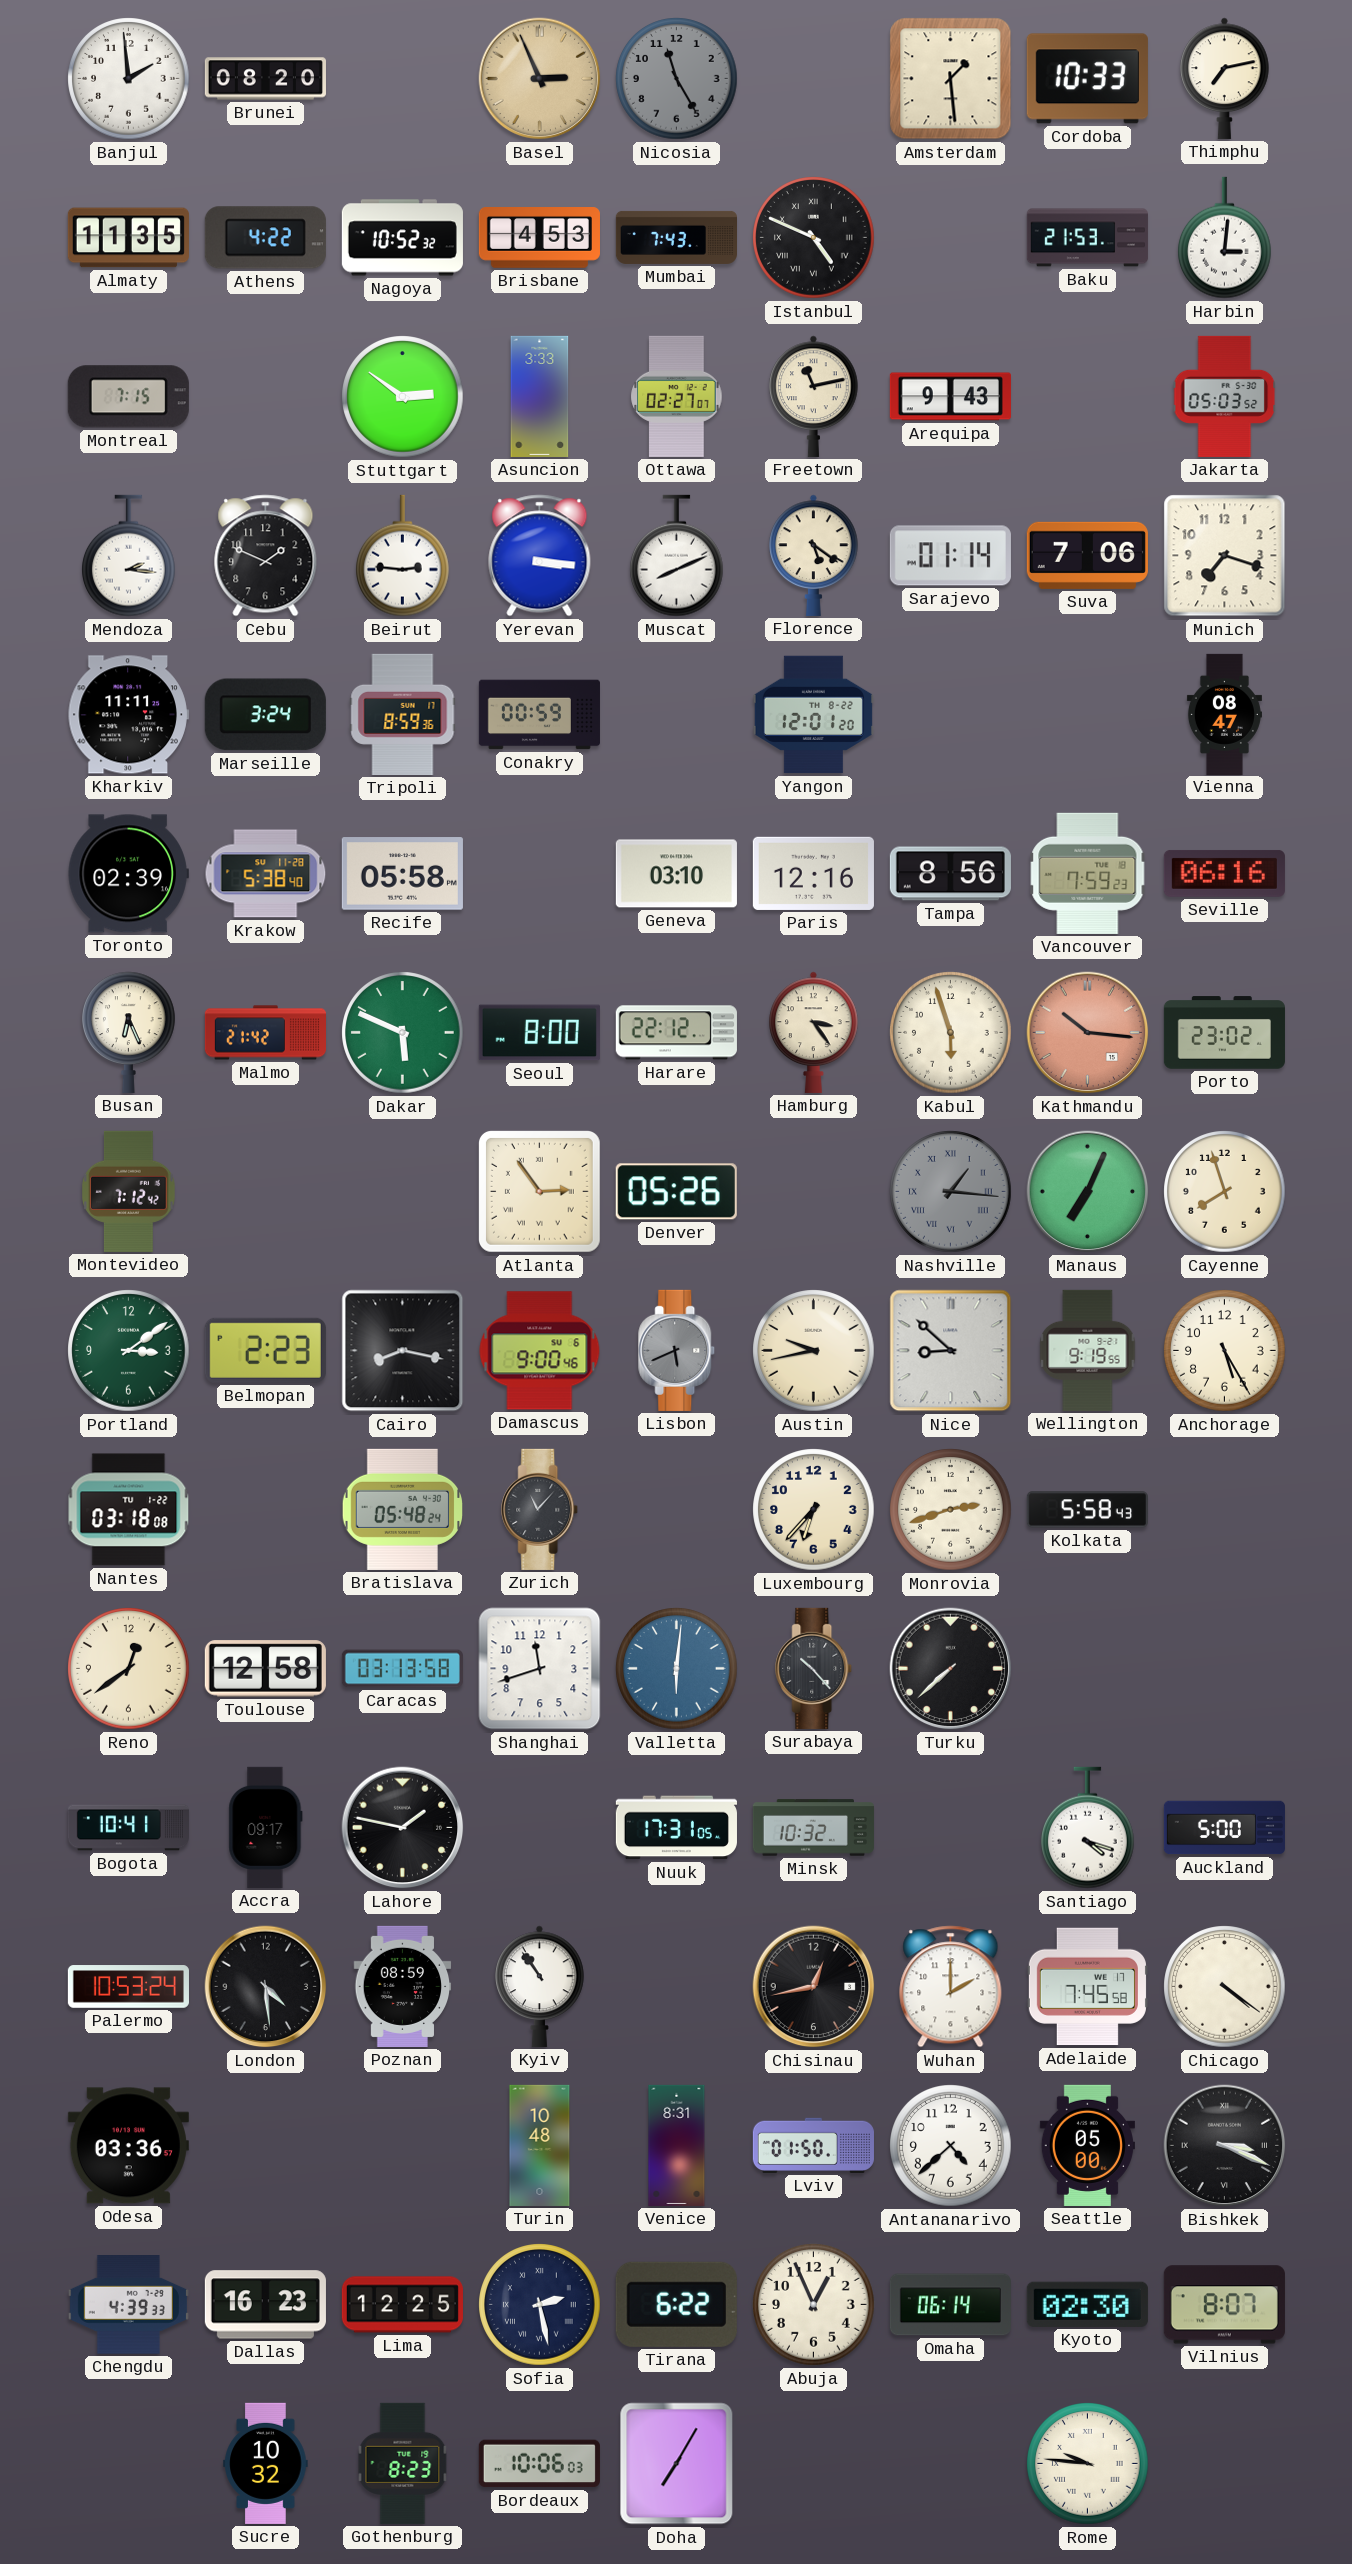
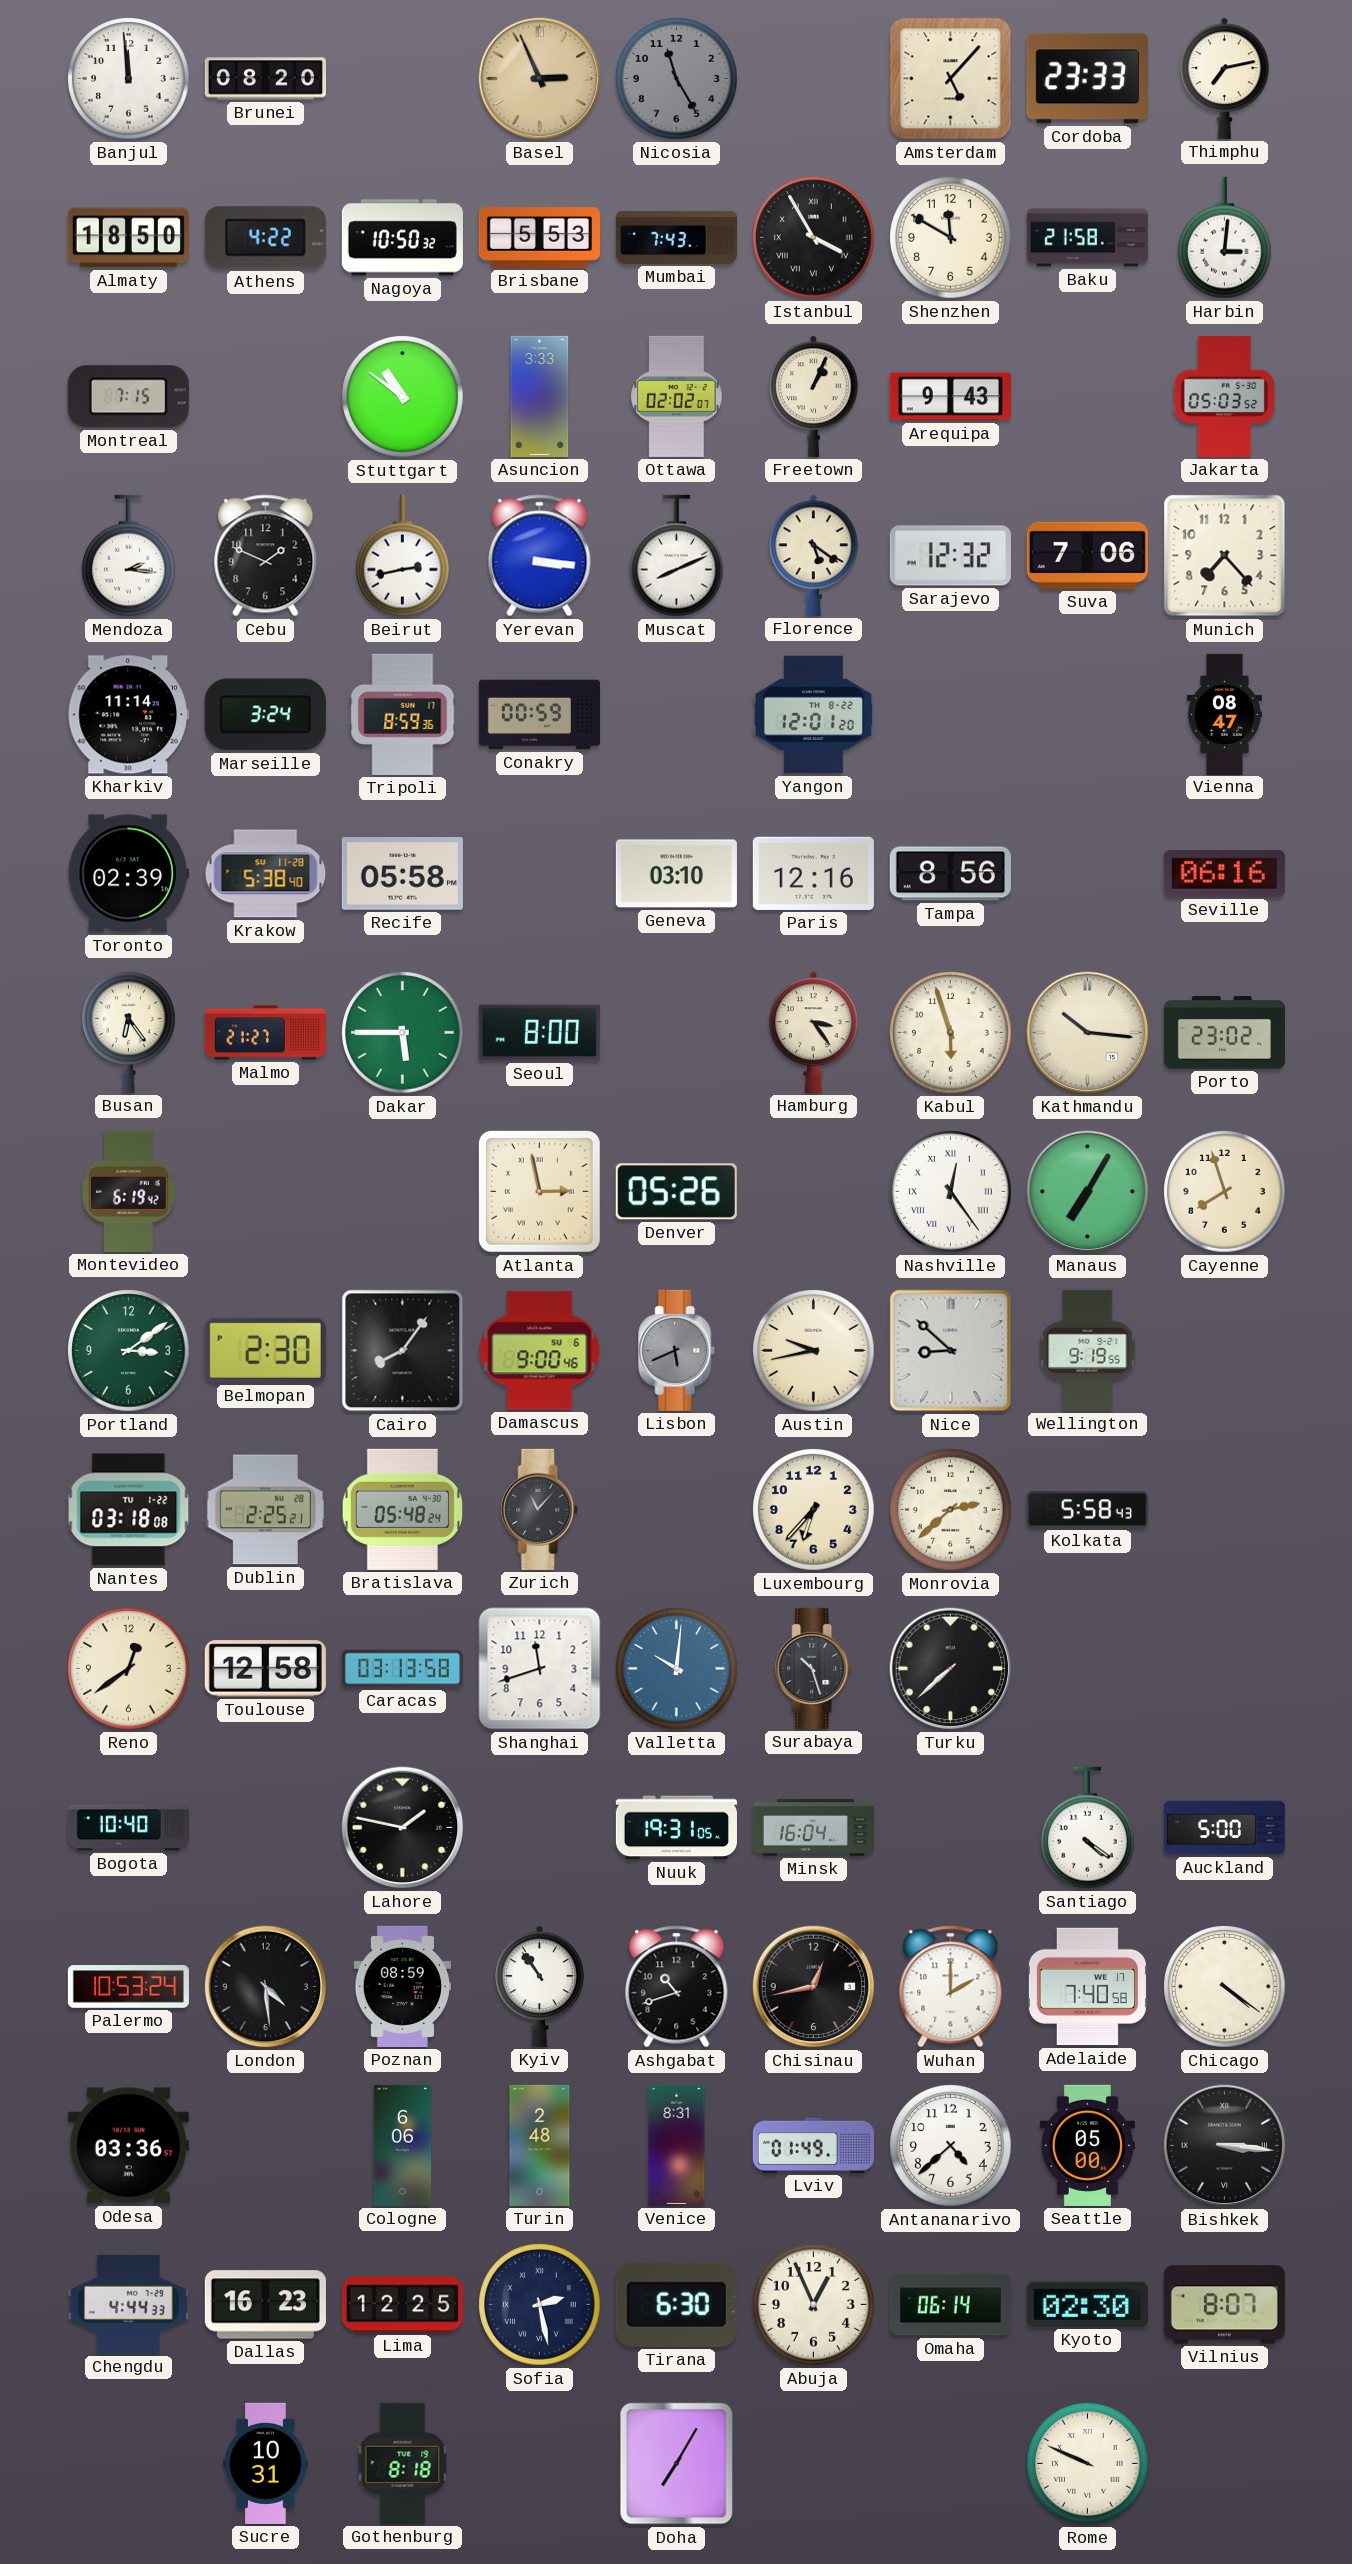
Banjul: 1:59 -> 11:59
Amsterdam: 1:29 -> 5:07
Cordoba: 10:33 -> 23:33
Almaty: 11:35 -> 18:50
Nagoya: 10:52 -> 10:50
Brisbane: 4:53 -> 5:53
Istanbul: 4:49 -> 3:55
Shenzhen: none -> 11:50
Baku: 21:53 -> 21:58
Stuttgart: 2:51 -> 10:51
Ottawa: 02:27 -> 02:02
Freetown: 11:13 -> 1:04
Beirut: 2:46 -> 2:43
Sarajevo: 01:14 -> 12:32
Munich: 7:18 -> 7:23
Kharkiv: 11:11 -> 11:14
Vancouver: 7:59 -> none
Busan: 6:26 -> 6:24
Malmo: 21:42 -> 21:27
Dakar: 5:49 -> 5:45
Harare: 22:12 -> none
Kathmandu dial: salmon -> cream
Montevideo: 7:12 -> 6:19
Atlanta: 2:54 -> 2:58
Nashville: 1:16 -> 12:24
Nashville dial: grey -> white
Manaus: 7:04 -> 7:05
Belmopan: 2:23 -> 2:30
Cairo: 8:17 -> 8:06
Anchorage: 5:25 -> none
Dublin: none -> 2:25
Monrovia: 2:42 -> 2:38
Valletta: 6:01 -> 10:01
Surabaya: 10:23 -> 10:27
Bogota: 10:41 -> 10:40
Accra: 09:17 -> none
Nuuk: 17:31 -> 19:31
Minsk: 10:32 -> 16:04
Santiago: 4:18 -> 4:21
Ashgabat: none -> 10:42
Adelaide: 7:45 -> 7:40
Cologne: none -> 6:06
Turin: 10:48 -> 2:48
Lviv: 01:50 -> 01:49
Bishkek: 3:19 -> 3:16
Chengdu: 4:39 -> 4:44
Tirana: 6:22 -> 6:30
Sucre: 10:32 -> 10:31
Gothenburg: 8:23 -> 8:18
Bordeaux: 10:06 -> none
Rome: 9:46 -> 9:49
